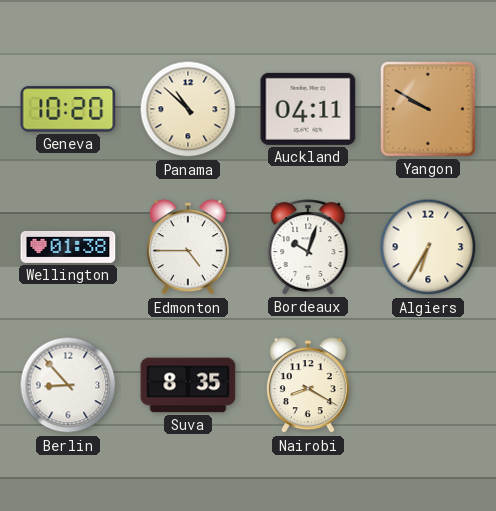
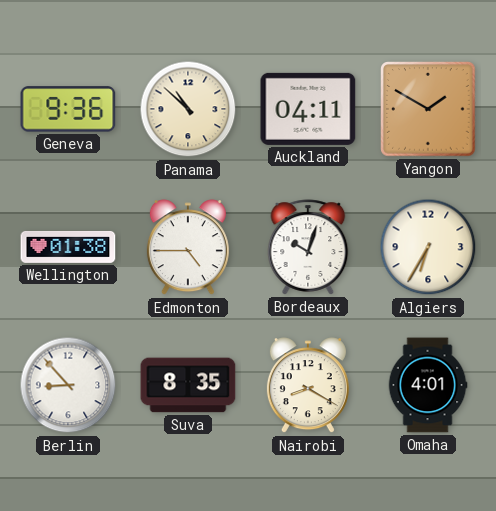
Geneva: 10:20 -> 9:36
Yangon: 9:50 -> 1:50
Omaha: none -> 4:01
